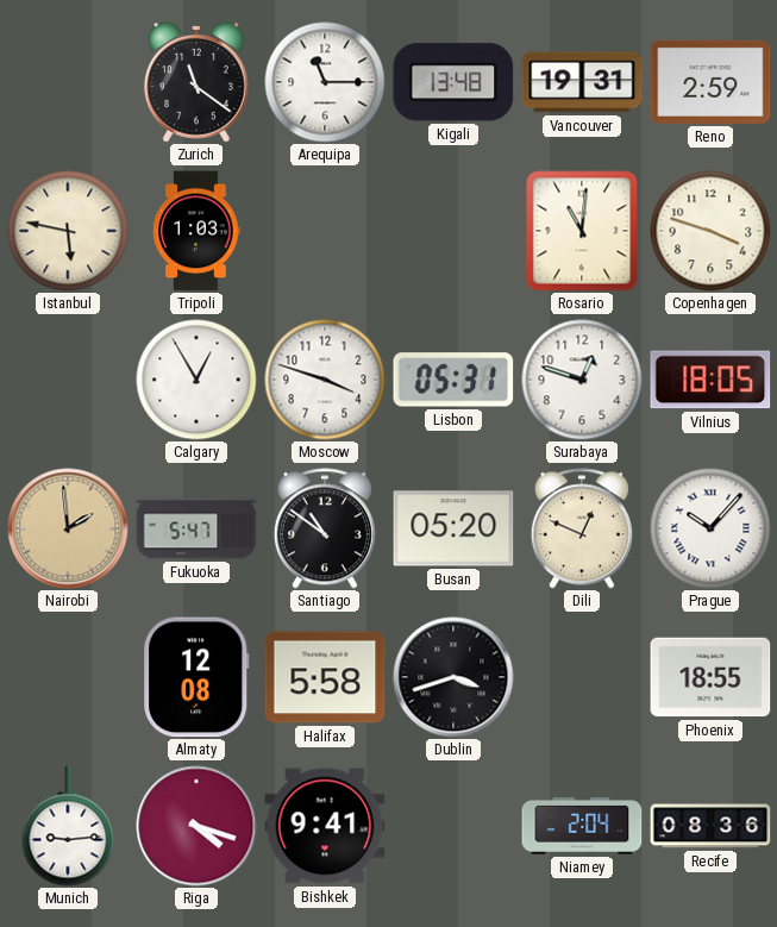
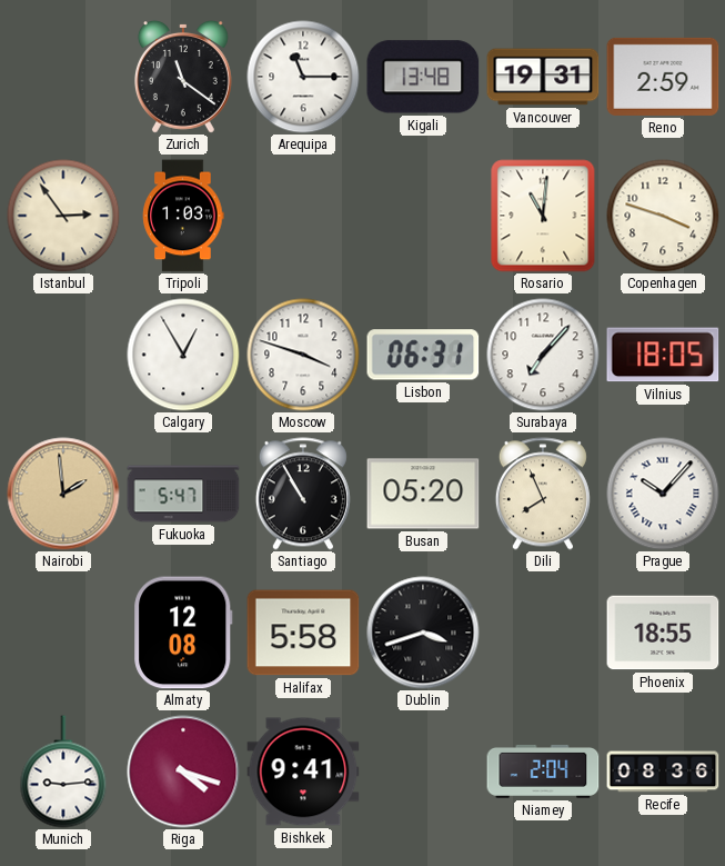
Istanbul: 5:47 -> 2:54
Lisbon: 05:31 -> 06:31
Surabaya: 12:48 -> 7:07
Santiago: 10:51 -> 10:55
Dili: 12:49 -> 7:56
